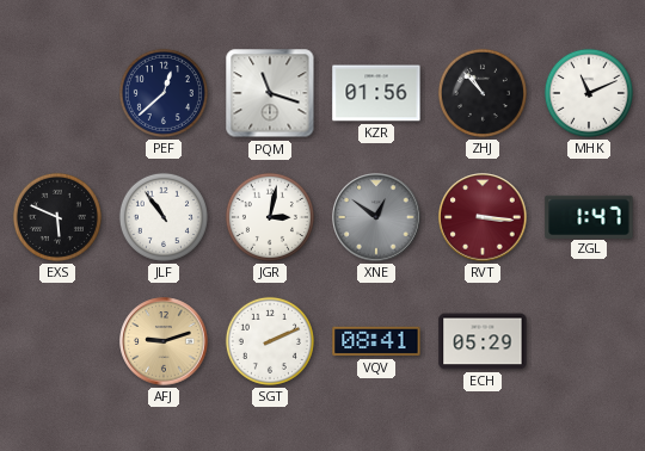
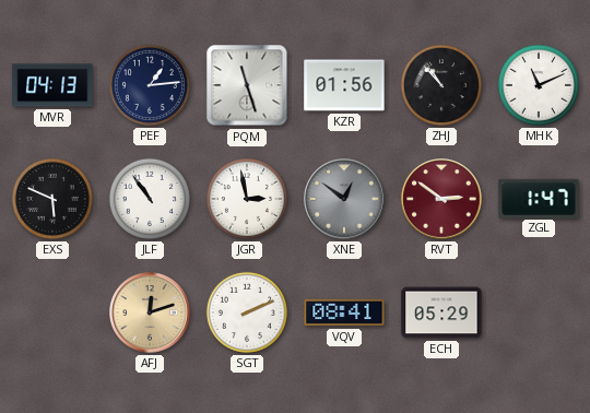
MVR: none -> 04:13
PEF: 12:38 -> 1:14
PQM: 11:18 -> 11:27
JGR: 3:02 -> 2:58
RVT: 3:16 -> 2:51
AFJ: 9:12 -> 12:12
